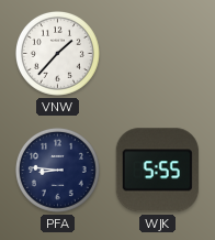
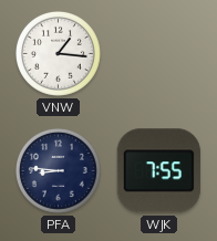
VNW: 1:37 -> 1:16
WJK: 5:55 -> 7:55
